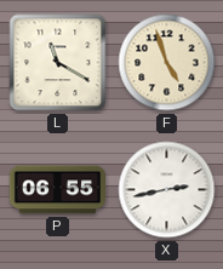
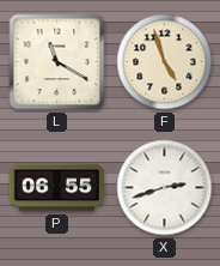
X: 2:43 -> 2:42
